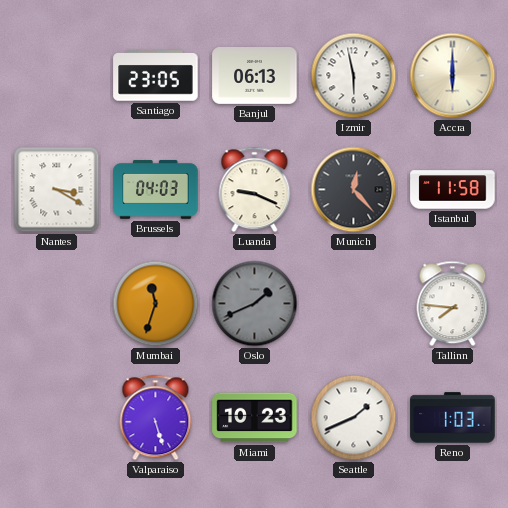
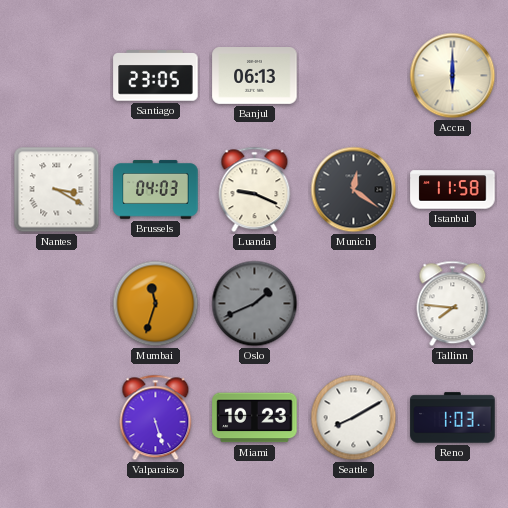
Izmir: 5:58 -> none
Munich: 12:23 -> 12:21
Seattle: 1:41 -> 8:10
